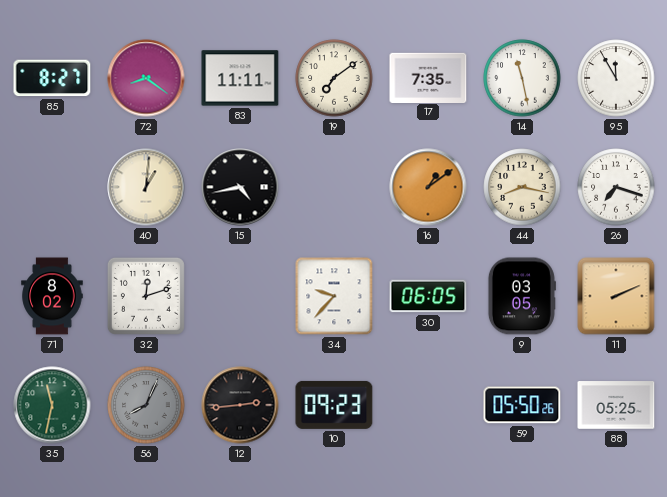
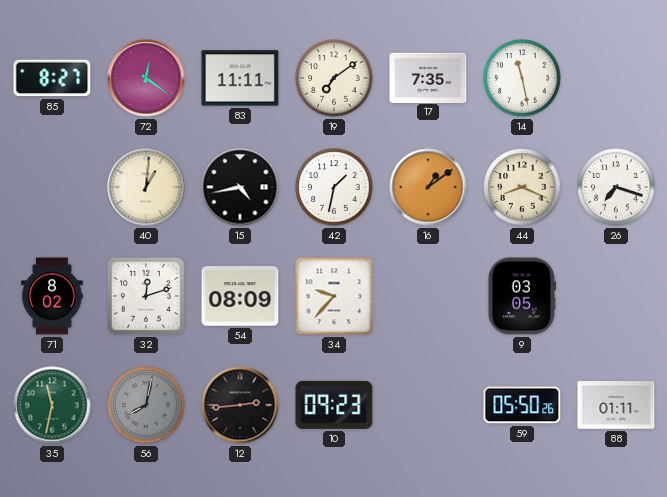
72: 8:21 -> 12:21
95: 11:55 -> none
42: none -> 1:32
44: 8:17 -> 8:19
54: none -> 08:09
30: 06:05 -> none
11: 2:11 -> none
56: 8:04 -> 8:02
88: 05:25 -> 01:11
